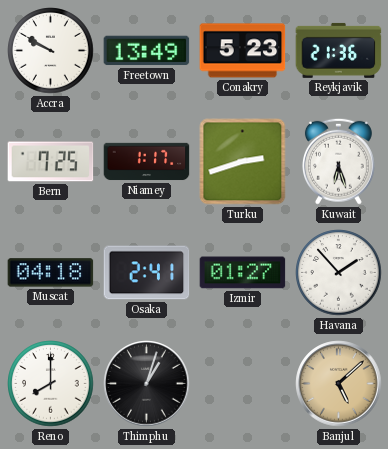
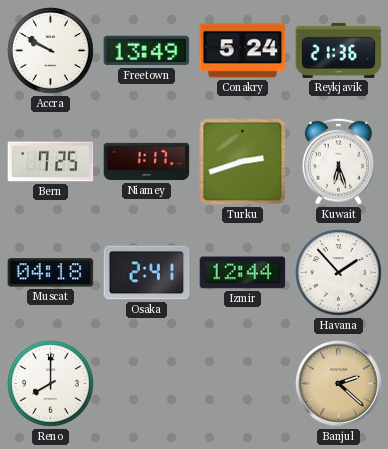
Conakry: 5:23 -> 5:24
Izmir: 01:27 -> 12:44
Thimphu: 1:03 -> none
Banjul: 5:08 -> 2:22
